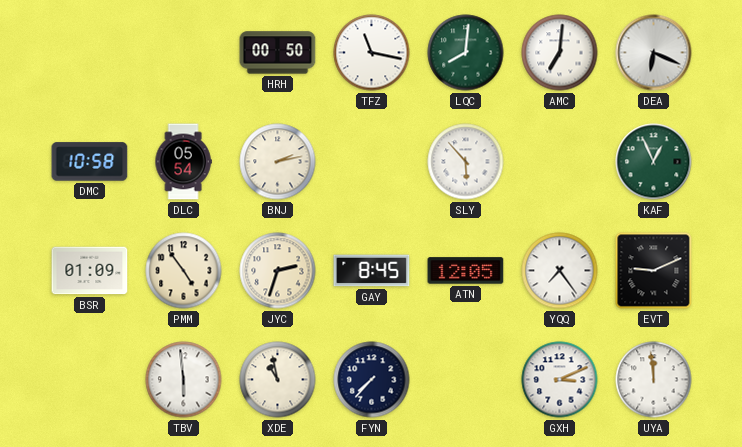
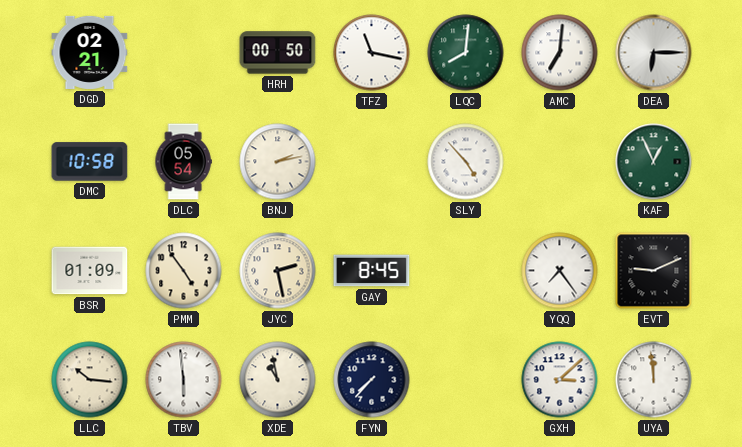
DGD: none -> 02:21
DEA: 6:19 -> 6:15
SLY: 5:53 -> 4:53
JYC: 2:33 -> 2:28
ATN: 12:05 -> none
LLC: none -> 10:16
GXH: 3:11 -> 3:08
